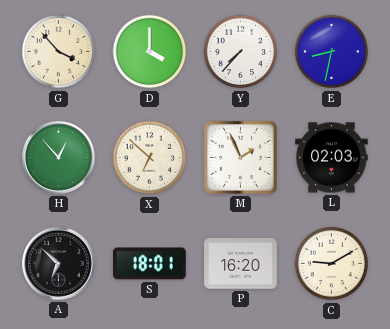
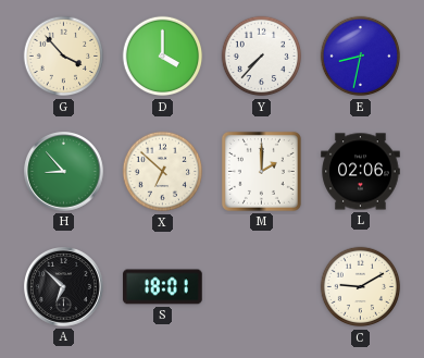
H: 12:53 -> 8:53
M: 1:56 -> 2:00
L: 02:03 -> 02:06
P: 16:20 -> none
